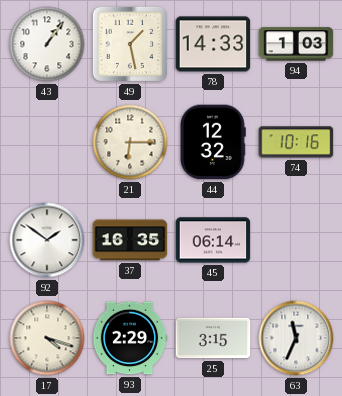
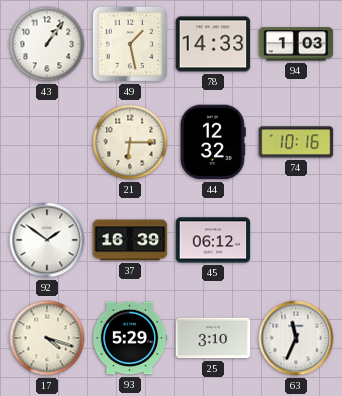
37: 16:35 -> 16:39
45: 06:14 -> 06:12
93: 2:29 -> 5:29
25: 3:15 -> 3:10
